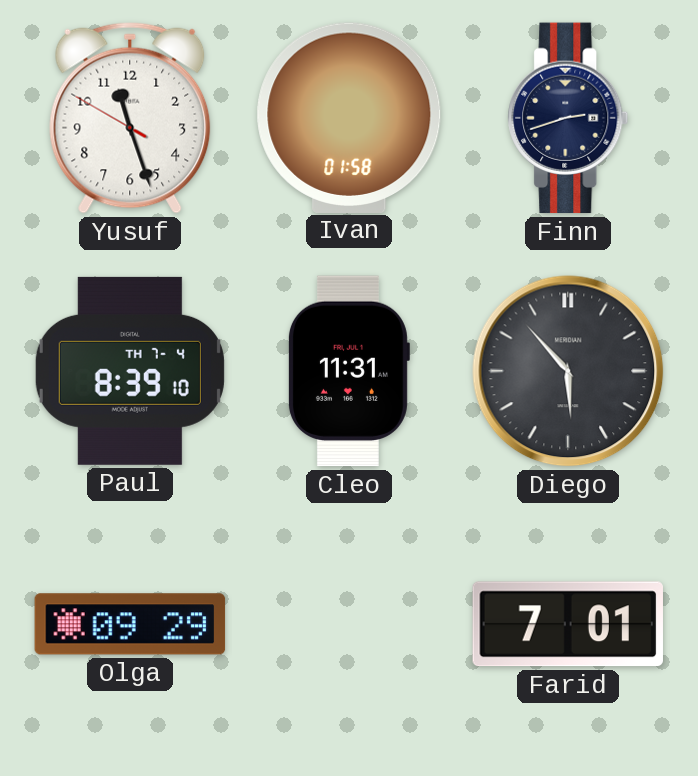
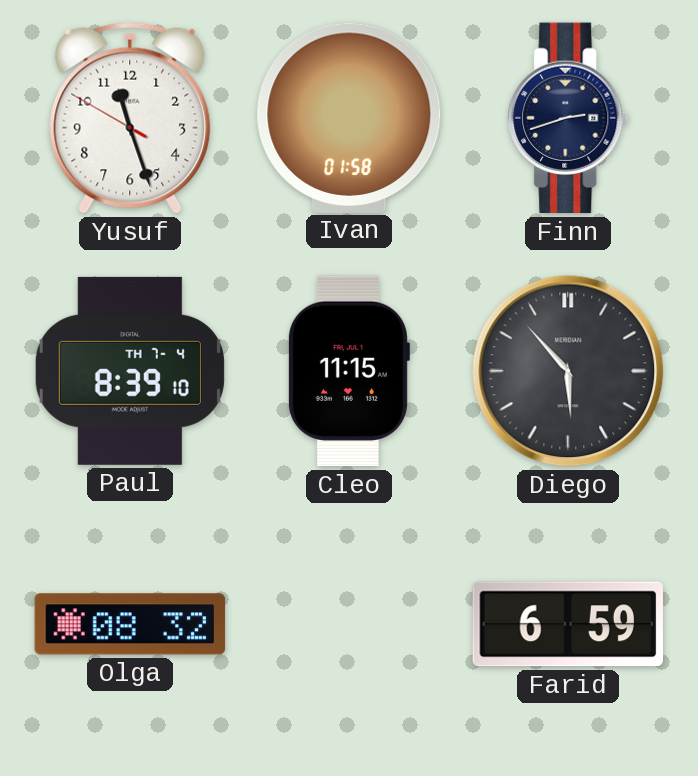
Cleo: 11:31 -> 11:15
Olga: 09:29 -> 08:32
Farid: 7:01 -> 6:59
